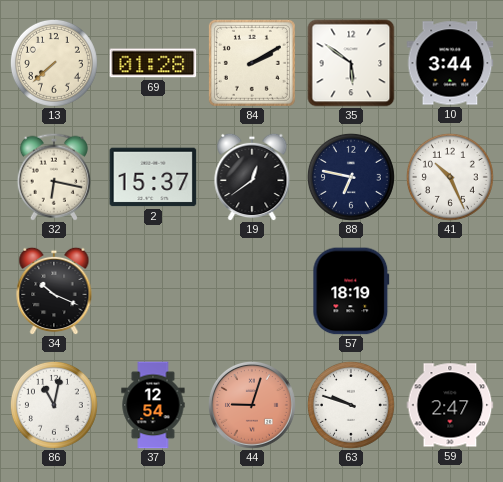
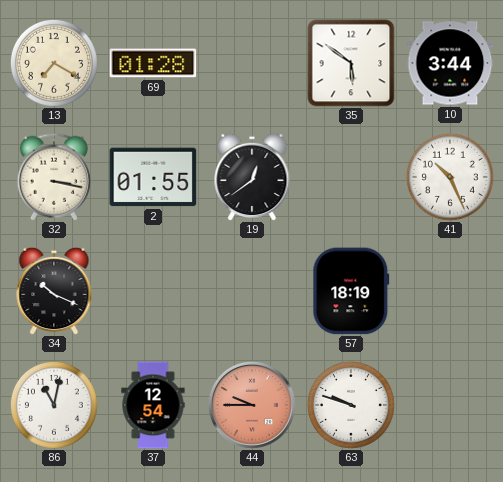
13: 7:38 -> 7:20
84: 2:10 -> none
32: 6:17 -> 3:17
2: 15:37 -> 01:55
88: 6:47 -> none
44: 9:03 -> 9:45
59: 2:47 -> none
